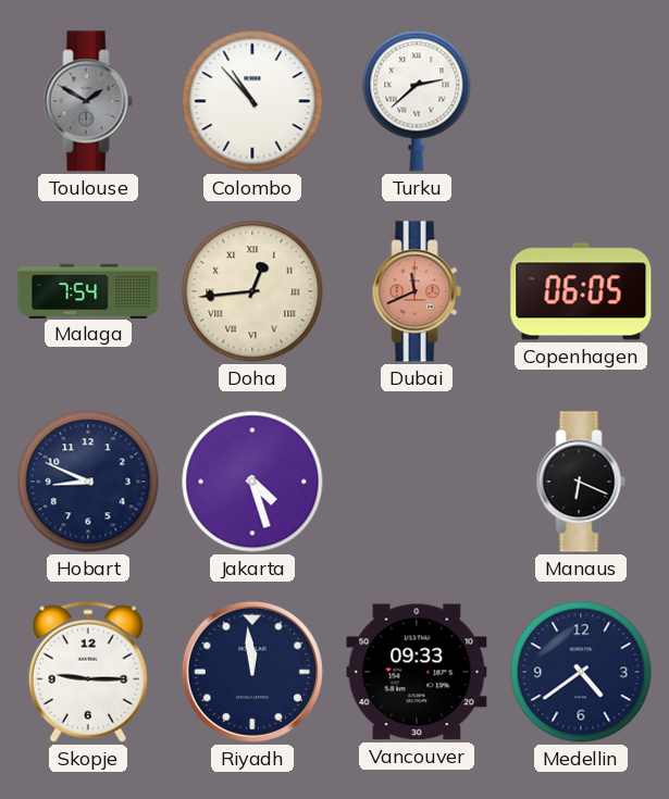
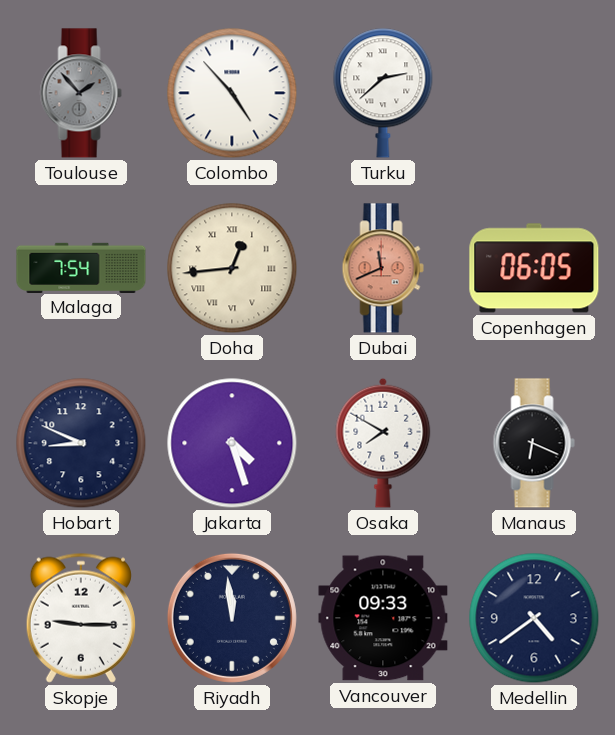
Toulouse: 1:50 -> 1:53
Colombo: 10:53 -> 4:53
Osaka: none -> 7:50
